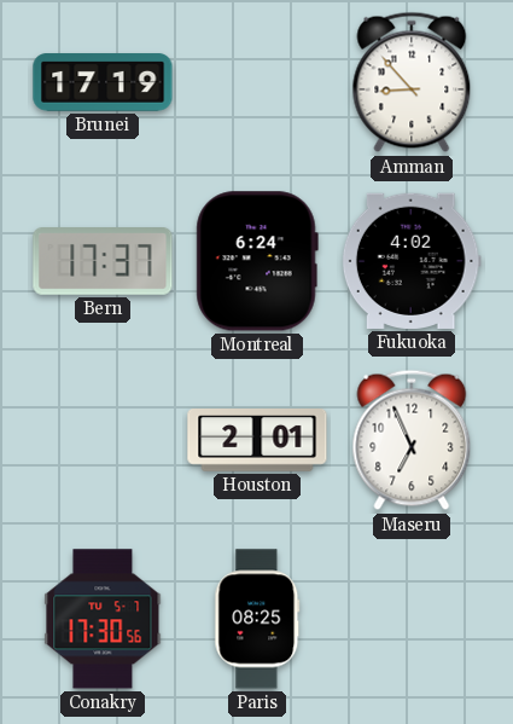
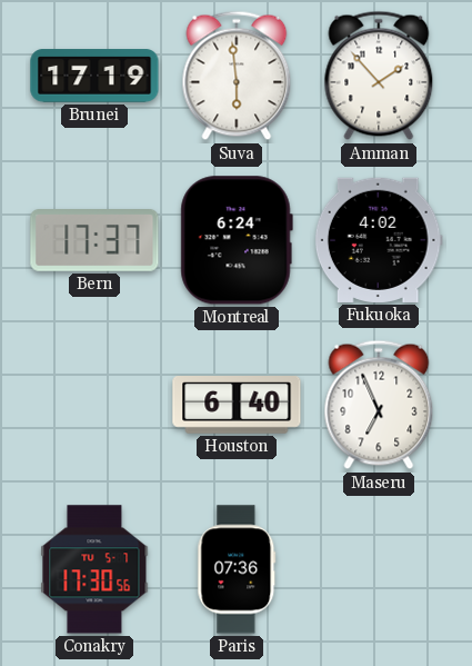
Suva: none -> 5:59
Amman: 8:53 -> 1:53
Houston: 2:01 -> 6:40
Paris: 08:25 -> 07:36
